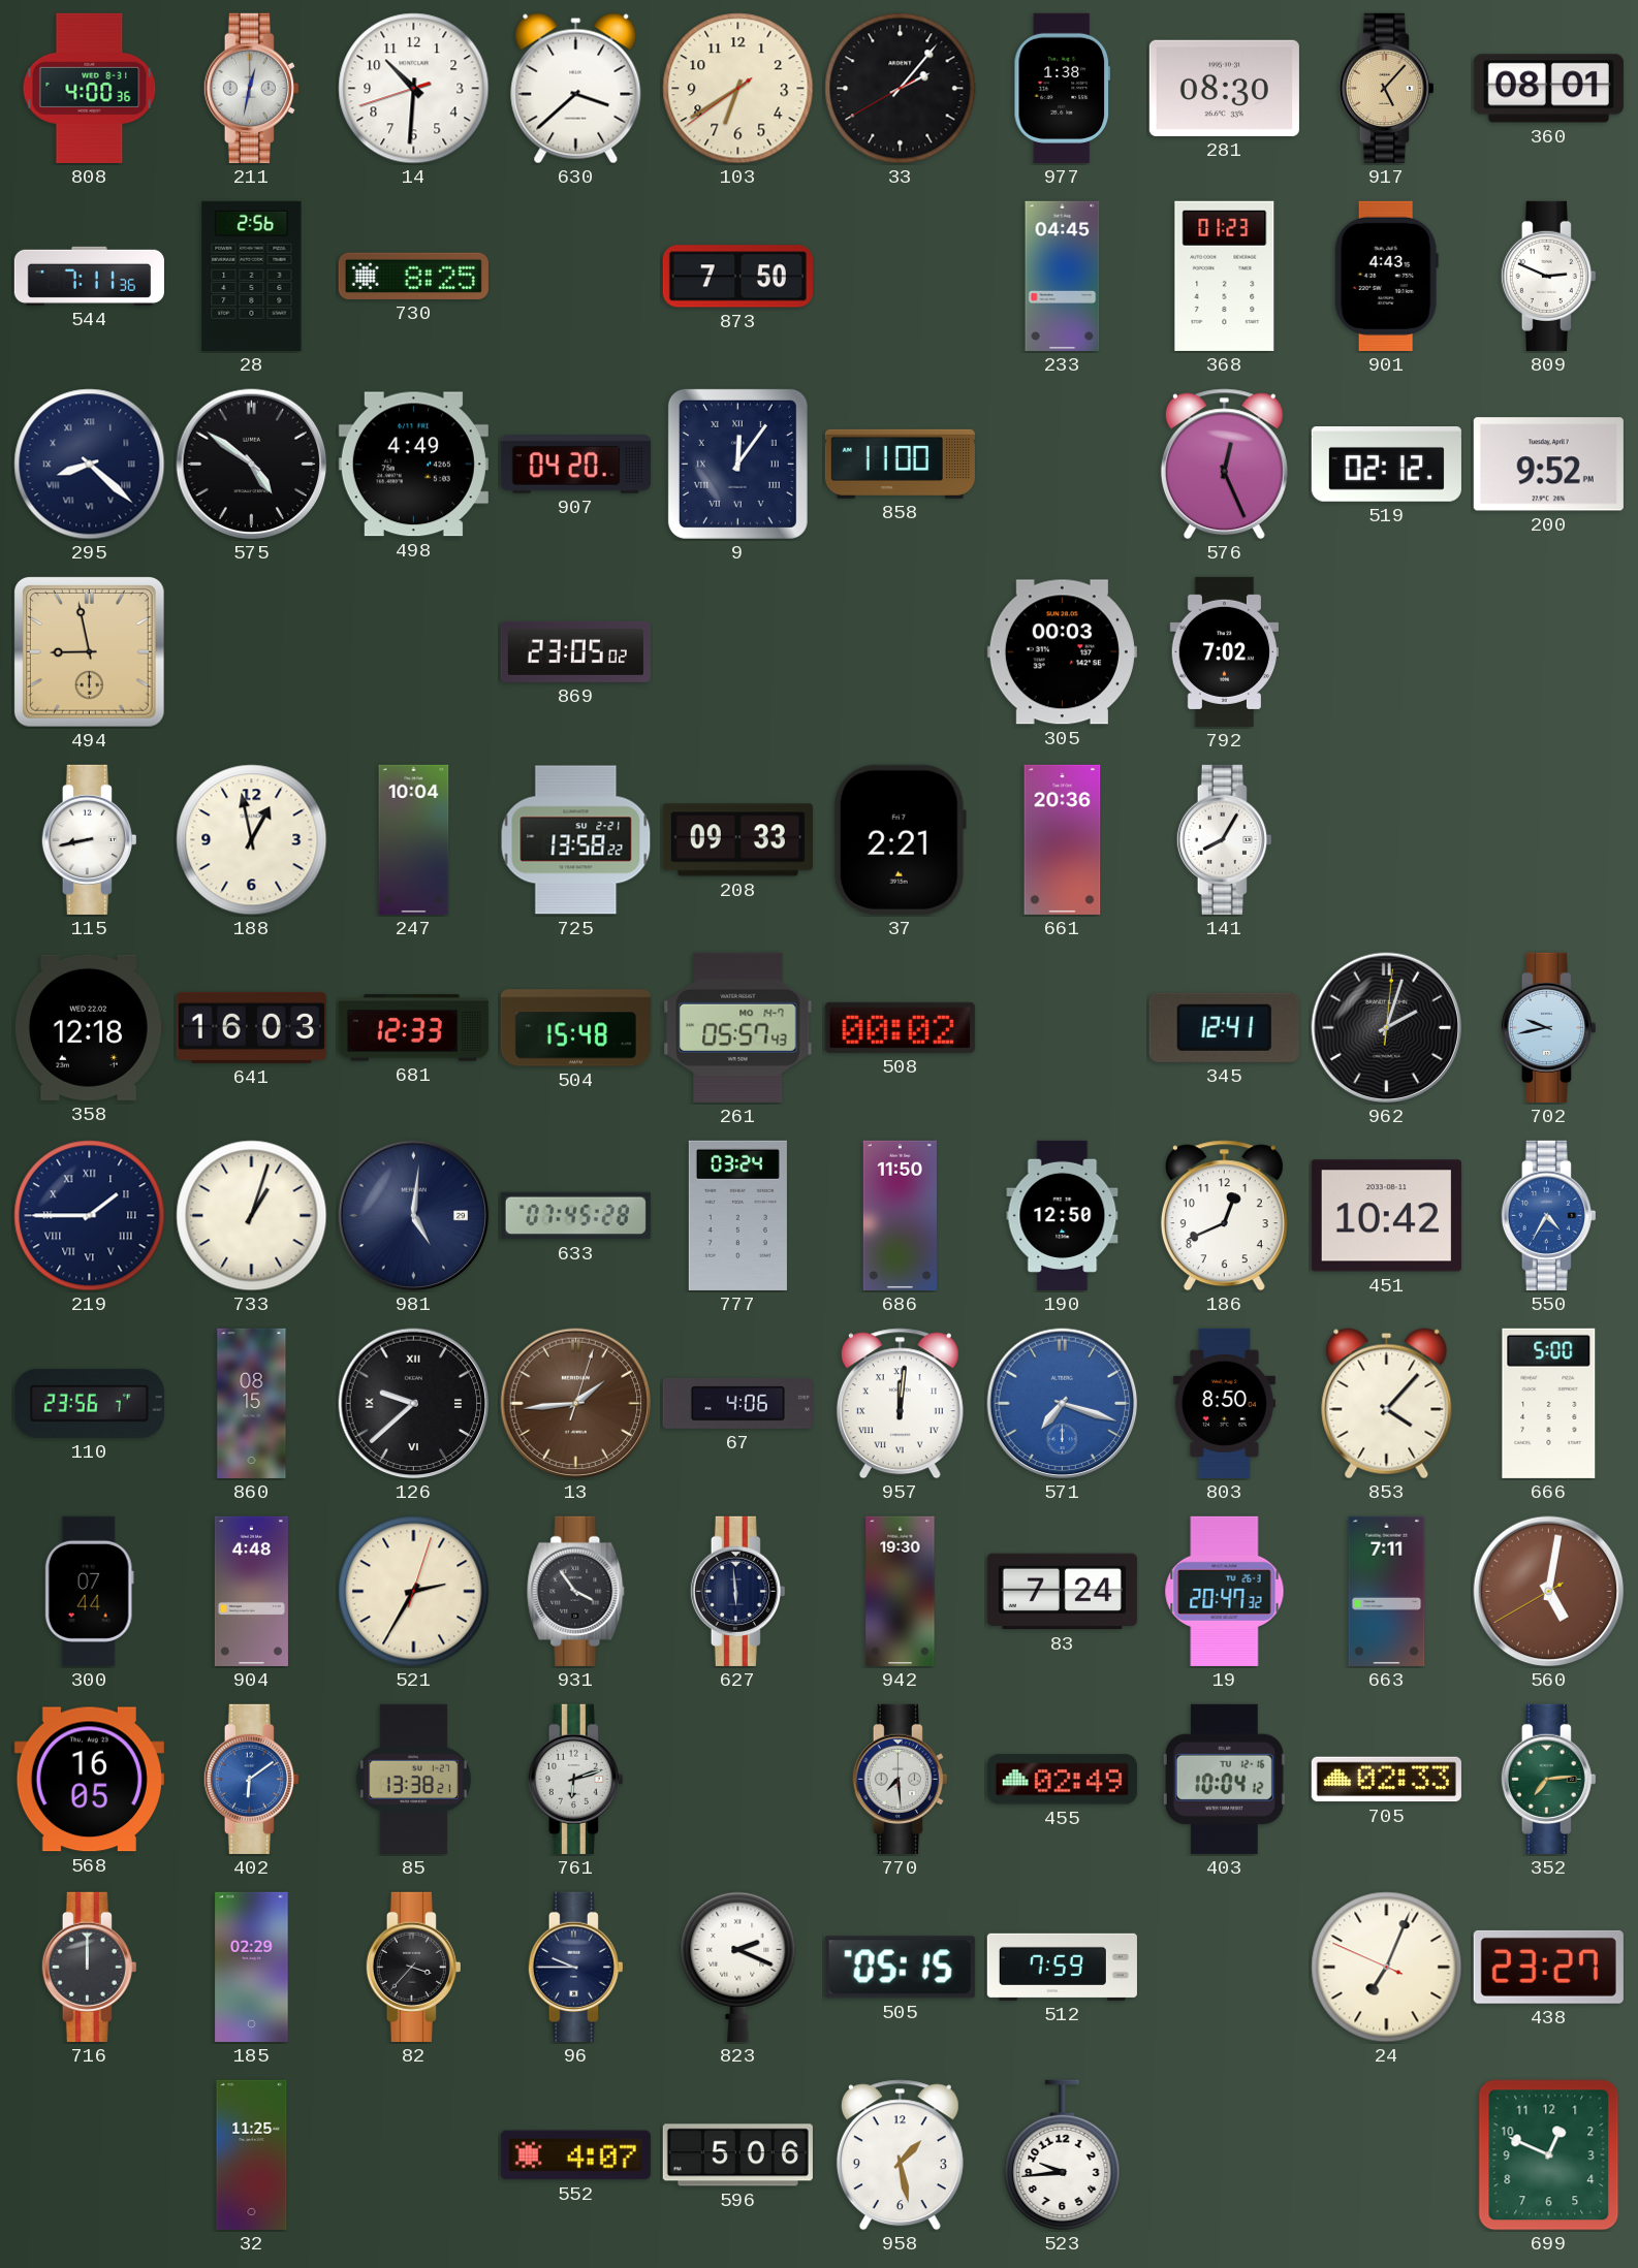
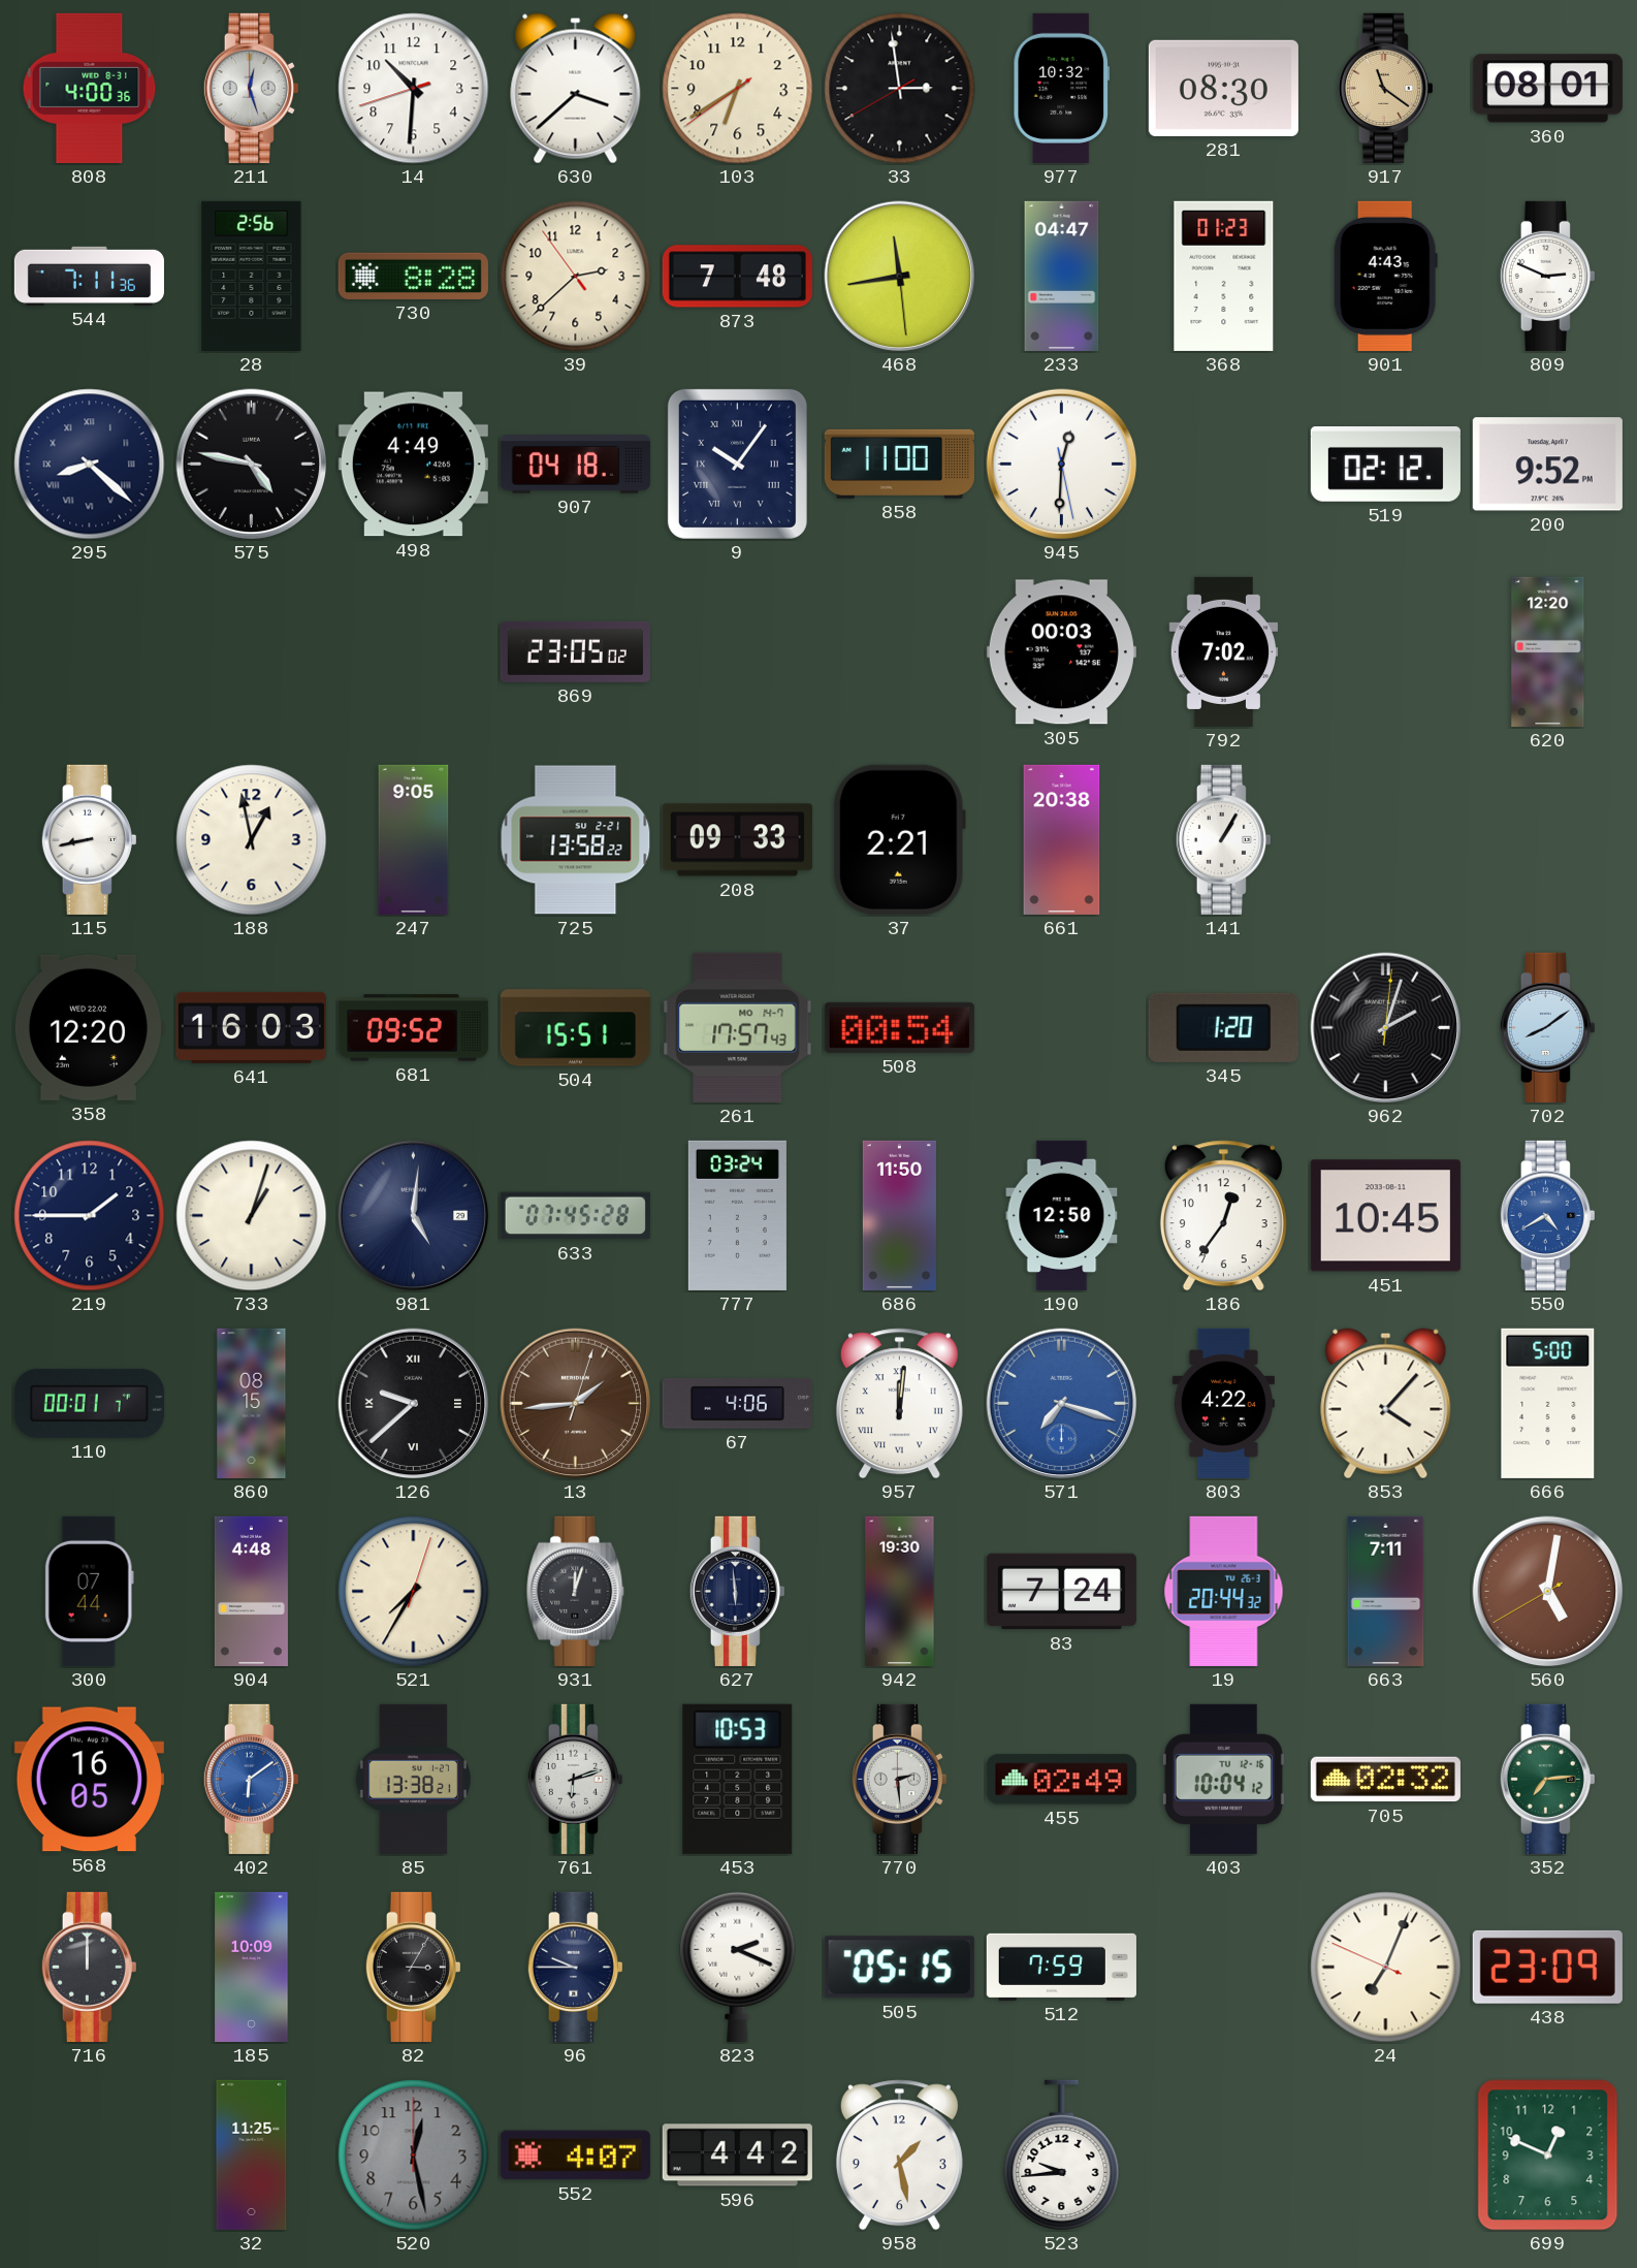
211: 12:32 -> 12:27
33: 2:06 -> 2:58
977: 1:38 -> 10:32
917: 5:07 -> 11:21
730: 8:25 -> 8:28
39: none -> 2:37
873: 7:50 -> 7:48
468: none -> 11:43
233: 04:45 -> 04:47
575: 4:51 -> 4:47
907: 04:20 -> 04:18
9: 12:06 -> 10:06
945: none -> 12:30
576: 12:26 -> none
494: 8:58 -> none
620: none -> 12:20
247: 10:04 -> 9:05
661: 20:36 -> 20:38
141: 8:05 -> 1:05
358: 12:18 -> 12:20
681: 12:33 -> 09:52
504: 15:48 -> 15:51
261: 05:57 -> 17:57
508: 00:02 -> 00:54
345: 12:41 -> 1:20
702: 9:43 -> 8:09
219 numerals: Roman -> Arabic
186: 12:41 -> 12:36
451: 10:42 -> 10:45
550: 4:35 -> 4:40
110: 23:56 -> 00:01
803: 8:50 -> 4:22
521: 2:35 -> 7:35
931: 3:54 -> 12:03
19: 20:47 -> 20:44
453: none -> 10:53
770: 7:29 -> 2:29
705: 02:33 -> 02:32
185: 02:29 -> 10:09
82: 3:37 -> 3:05
438: 23:27 -> 23:09
520: none -> 12:28
596: 5:06 -> 4:42
